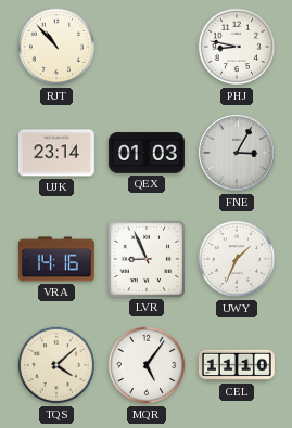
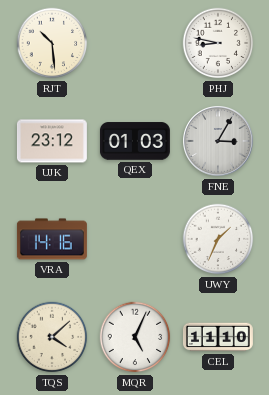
RJT: 10:53 -> 10:29
UJK: 23:14 -> 23:12
LVR: 8:56 -> none
MQR: 5:06 -> 5:04
